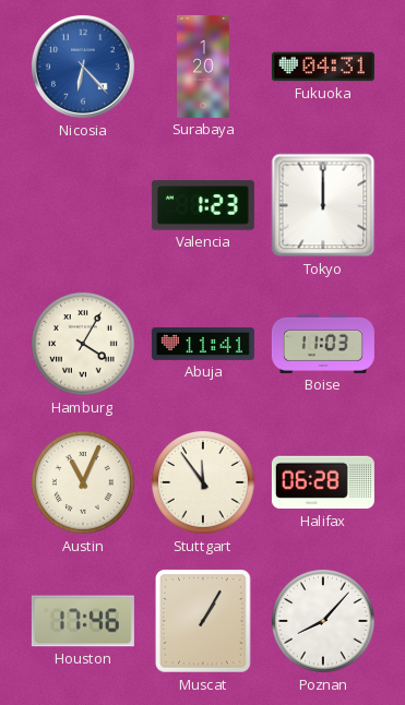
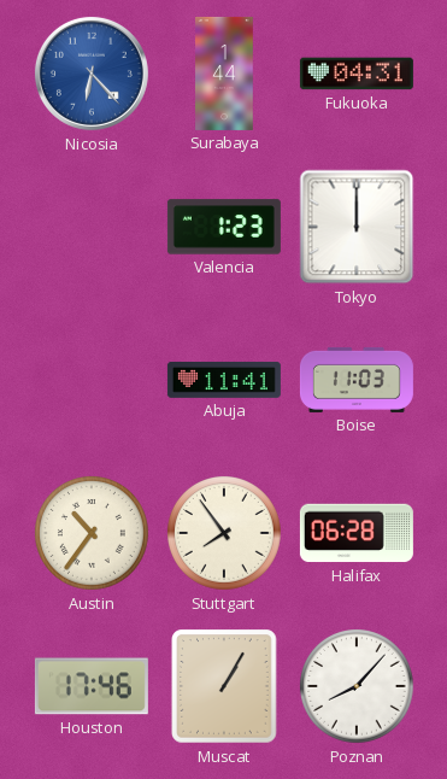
Surabaya: 1:20 -> 1:44
Hamburg: 4:05 -> none
Austin: 11:04 -> 10:36
Stuttgart: 11:54 -> 7:54
